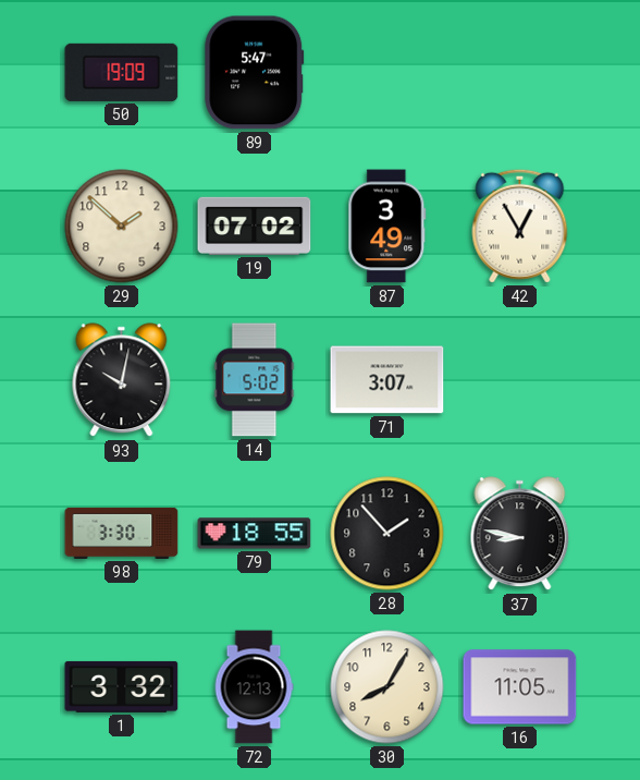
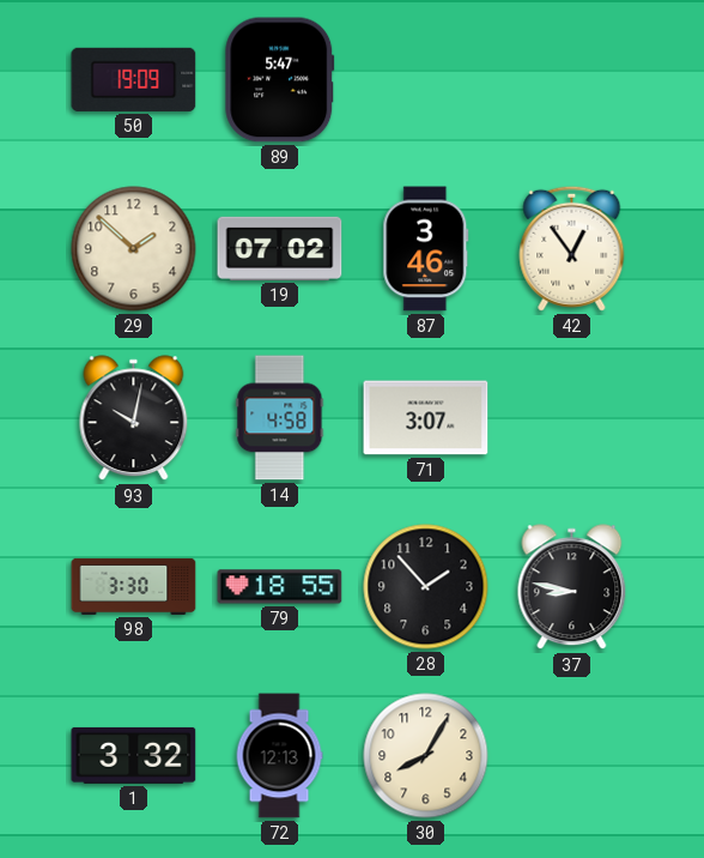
87: 3:49 -> 3:46
42: 12:55 -> 12:54
14: 5:02 -> 4:58
16: 11:05 -> none
